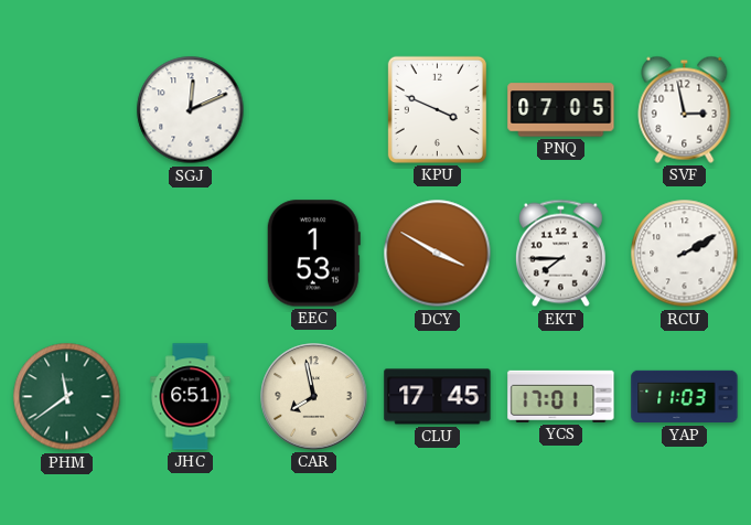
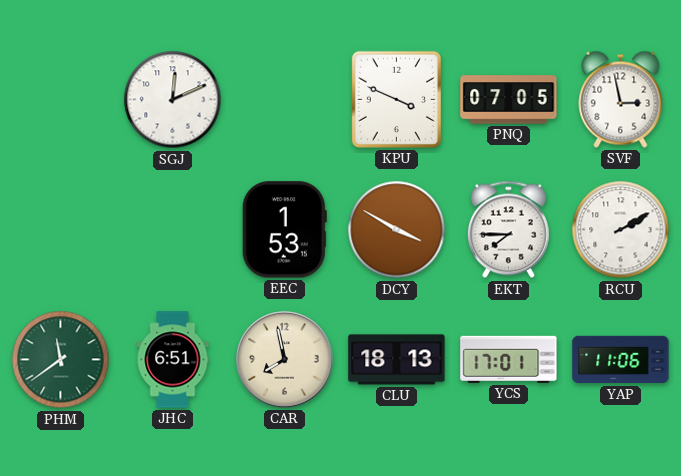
CLU: 17:45 -> 18:13
YAP: 11:03 -> 11:06
